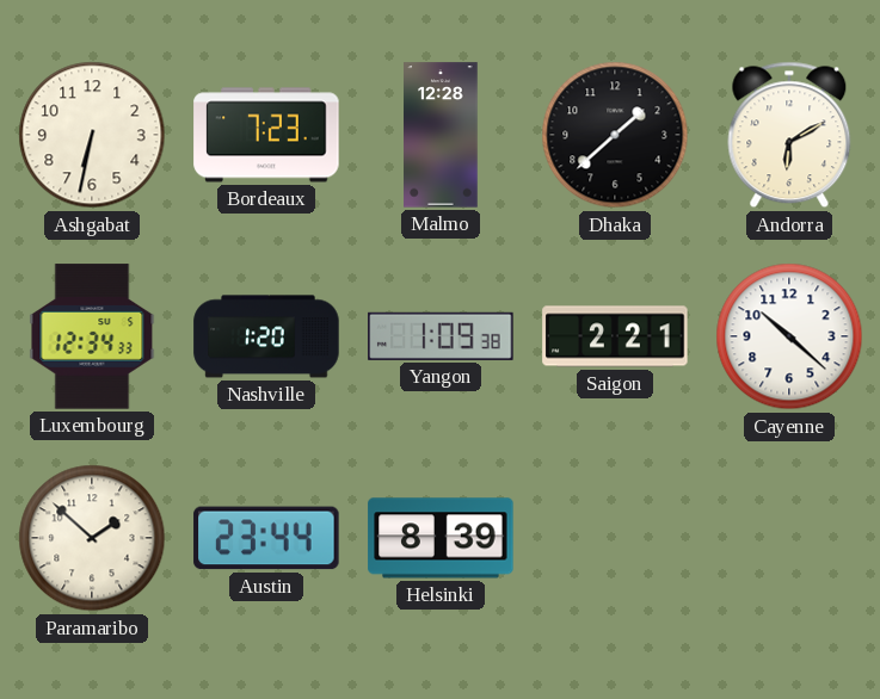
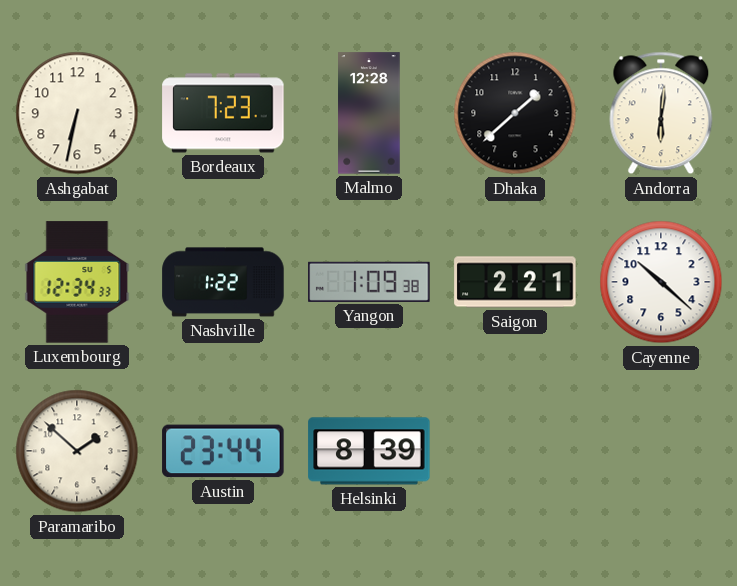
Andorra: 6:10 -> 6:01
Nashville: 1:20 -> 1:22
